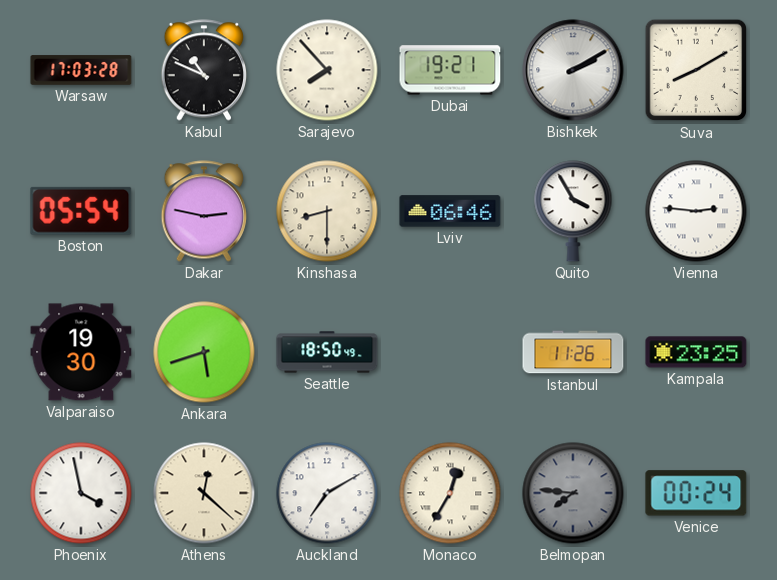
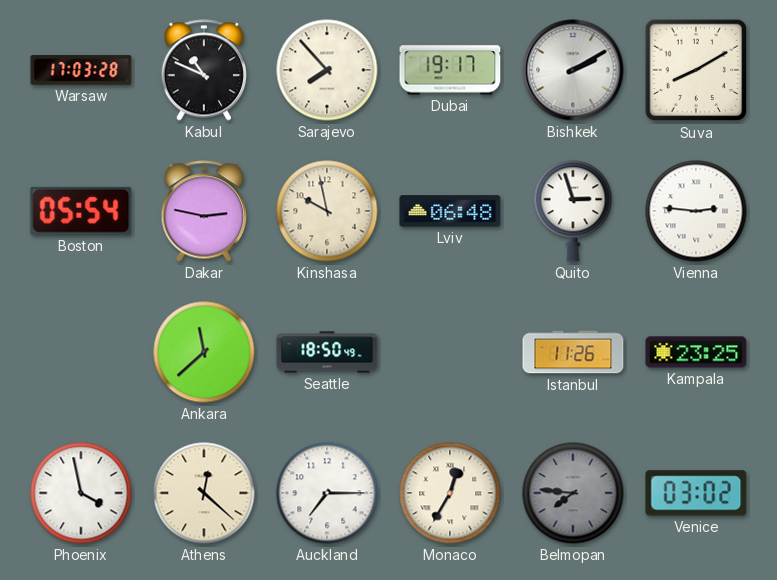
Dubai: 19:21 -> 19:17
Kinshasa: 8:30 -> 9:58
Lviv: 06:46 -> 06:48
Quito: 3:55 -> 2:57
Valparaiso: 19:30 -> none
Ankara: 5:42 -> 11:38
Auckland: 7:10 -> 7:15
Venice: 00:24 -> 03:02
